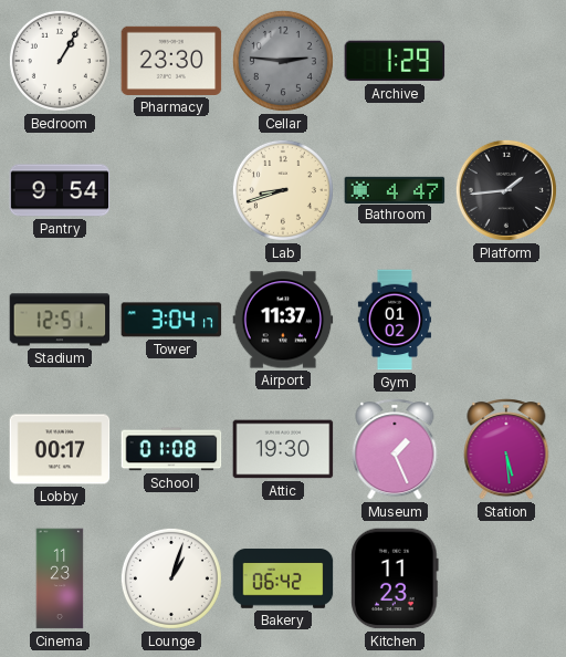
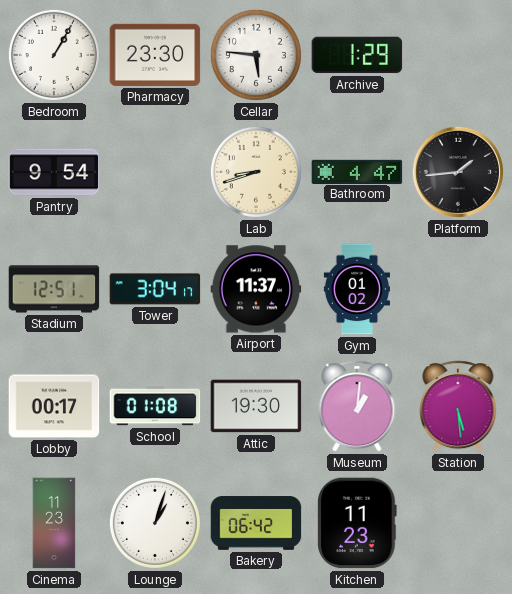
Cellar: 2:46 -> 5:46
Cellar dial: grey -> white
Museum: 1:26 -> 1:01
